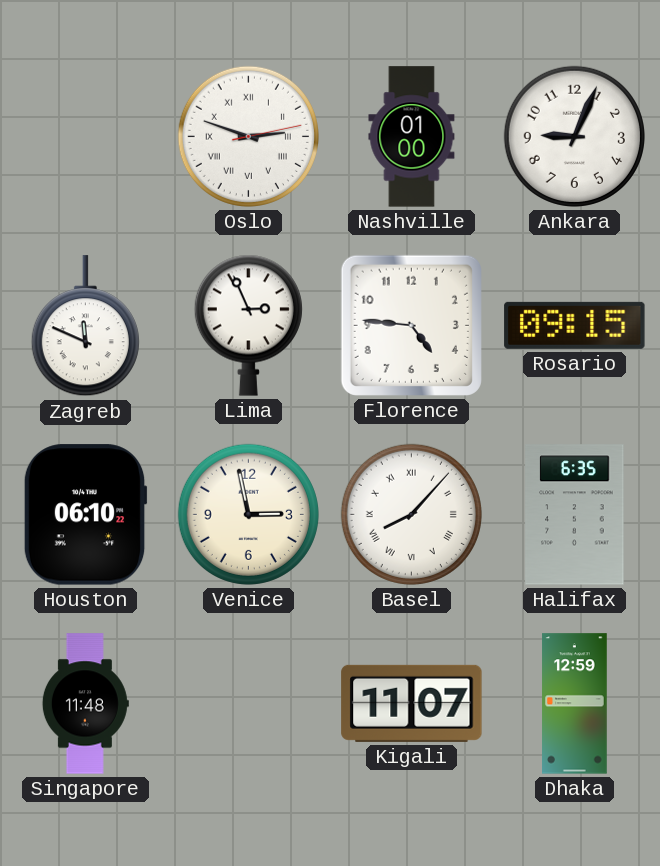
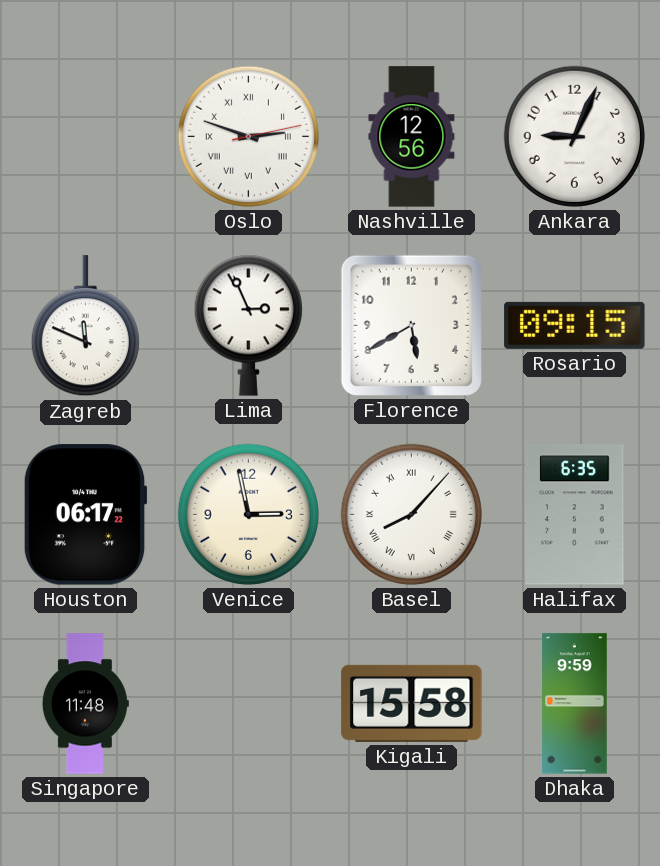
Nashville: 01:00 -> 12:56
Florence: 4:46 -> 5:40
Houston: 06:10 -> 06:17
Kigali: 11:07 -> 15:58
Dhaka: 12:59 -> 9:59
